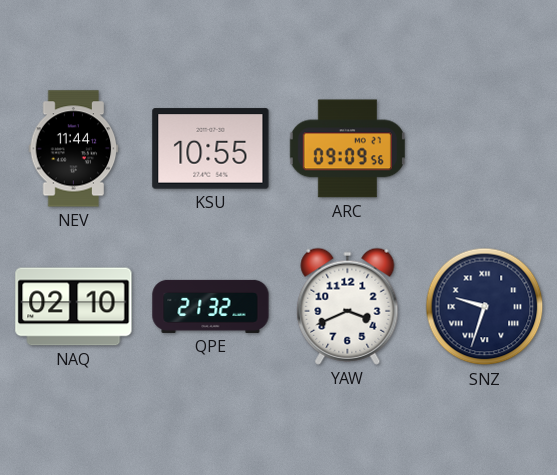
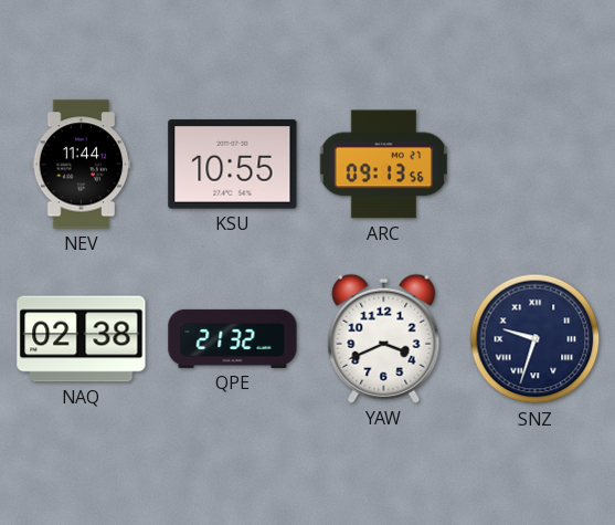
ARC: 09:09 -> 09:13
NAQ: 02:10 -> 02:38
